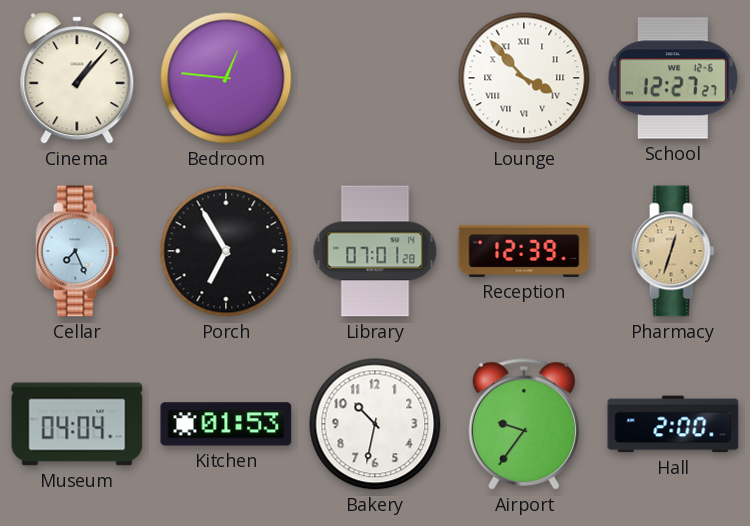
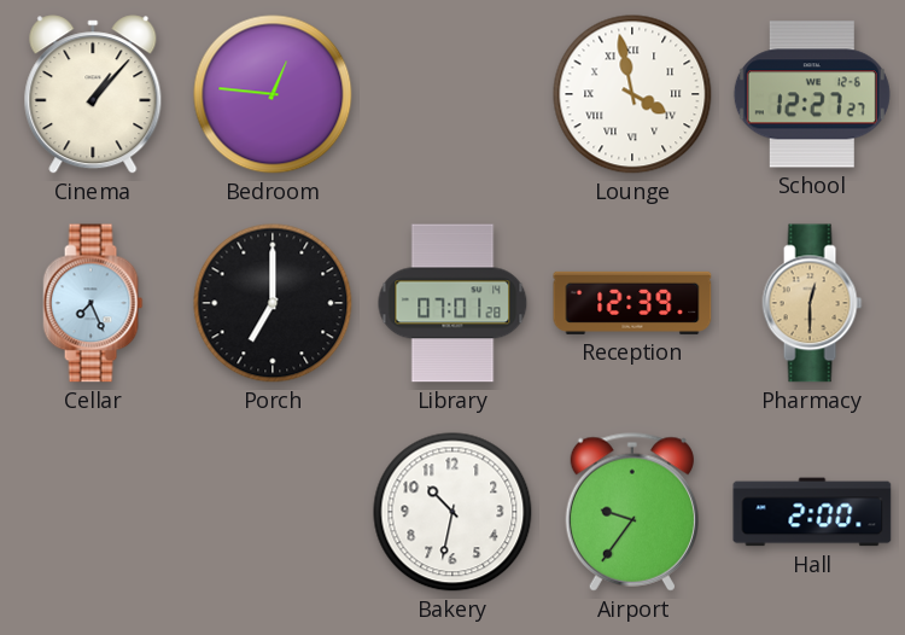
Lounge: 3:53 -> 3:58
Porch: 6:55 -> 7:00
Pharmacy: 12:33 -> 12:30
Museum: 04:04 -> none
Kitchen: 01:53 -> none
